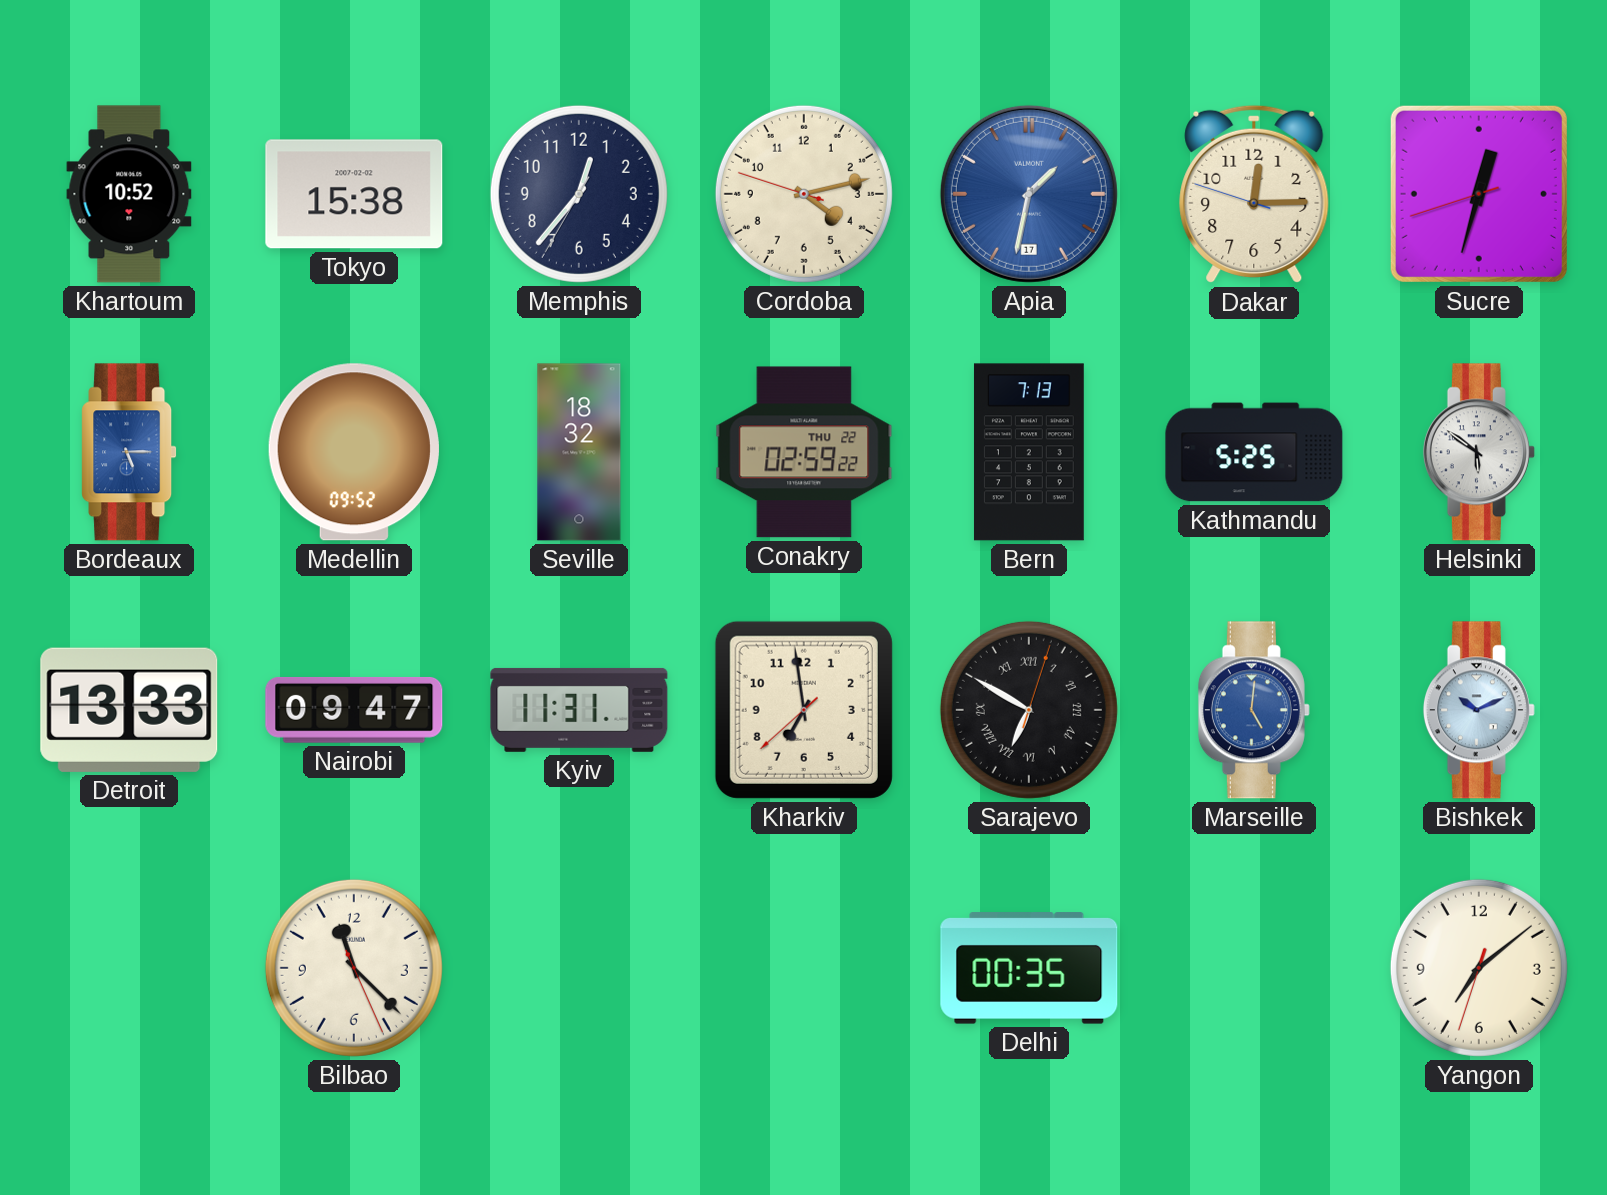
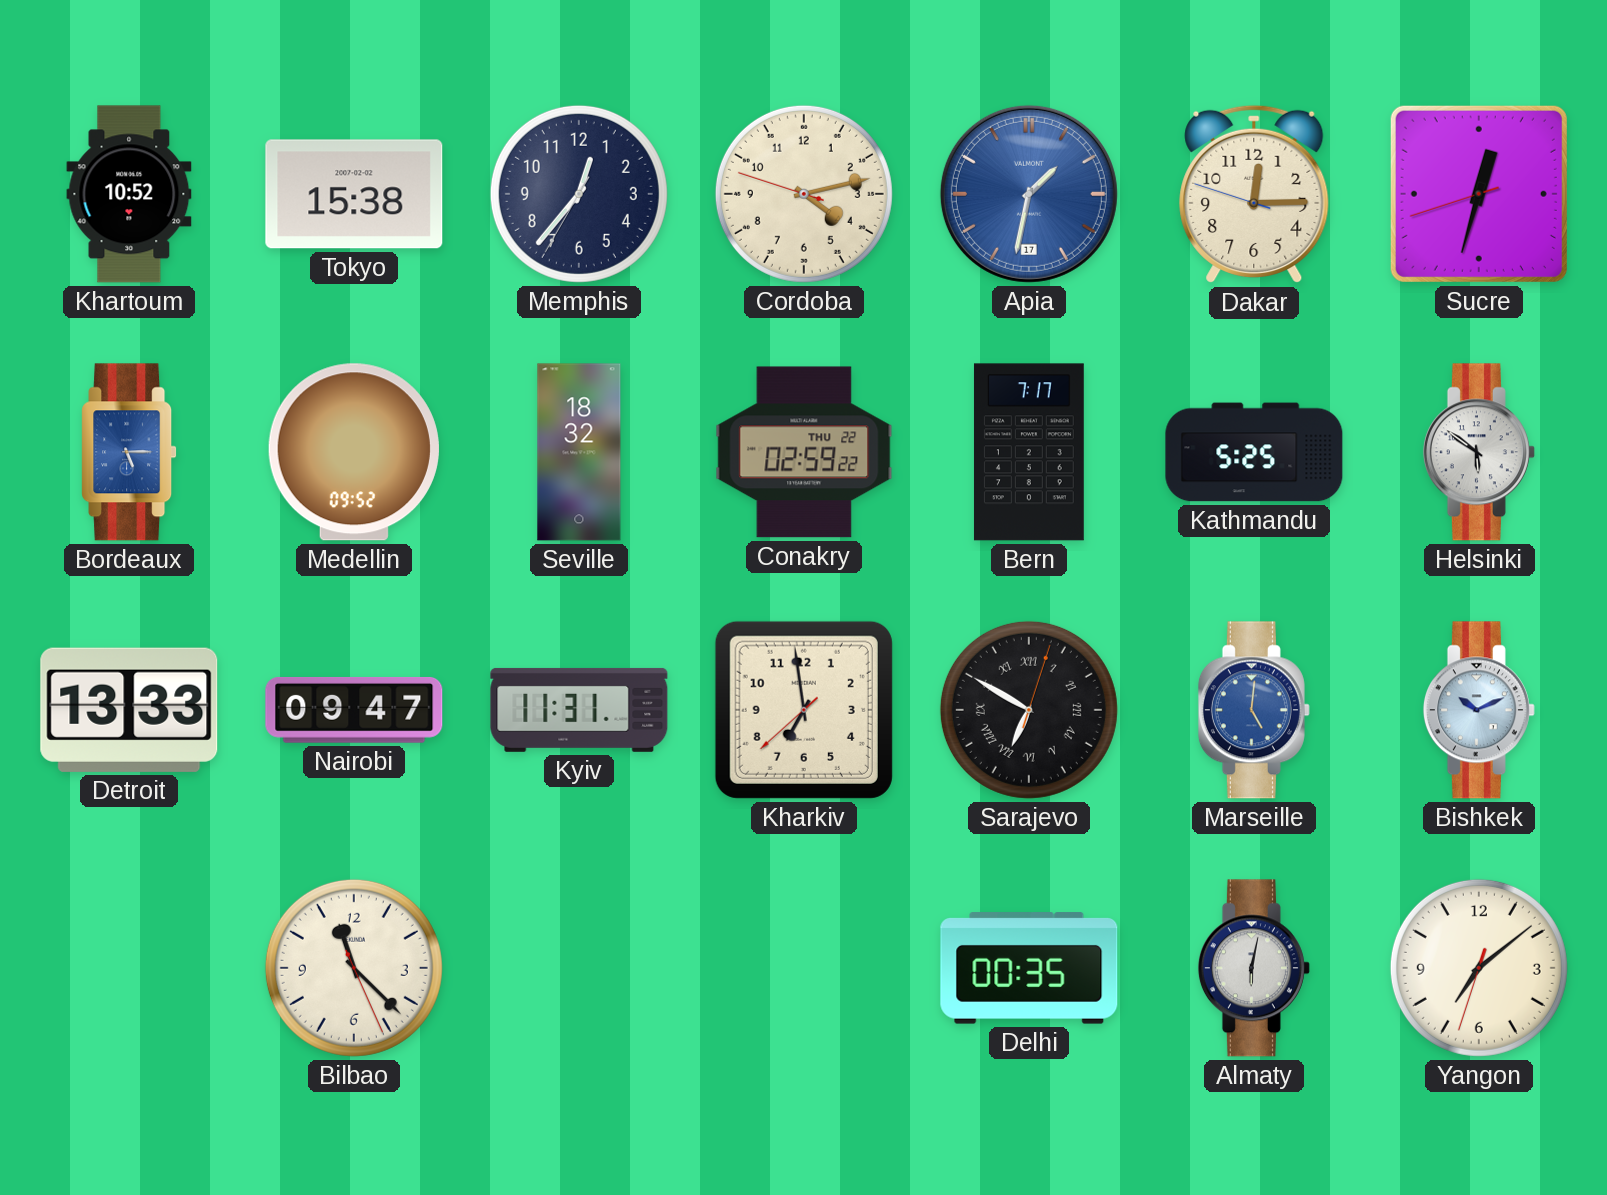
Bern: 7:13 -> 7:17
Almaty: none -> 6:02
